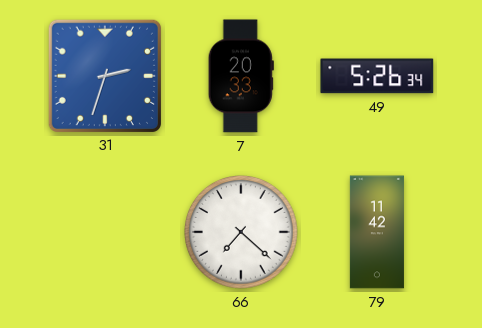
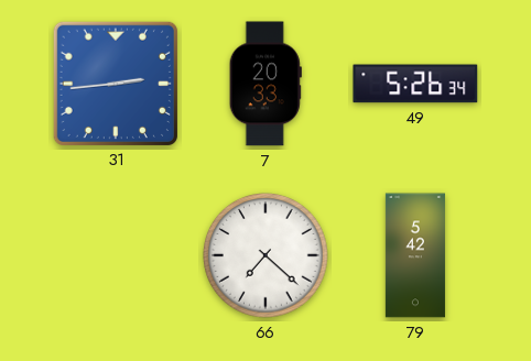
31: 2:33 -> 2:44
79: 11:42 -> 5:42
